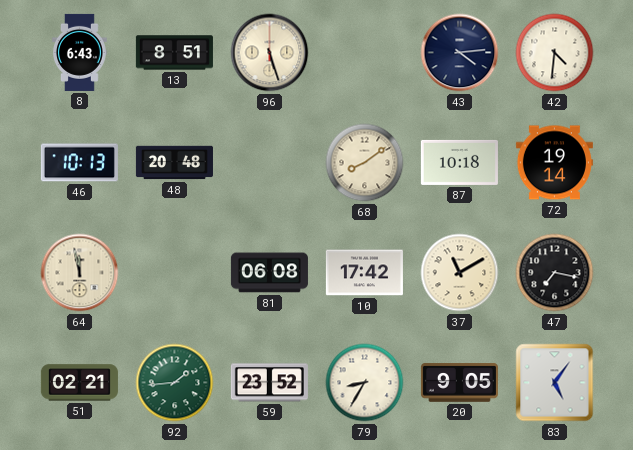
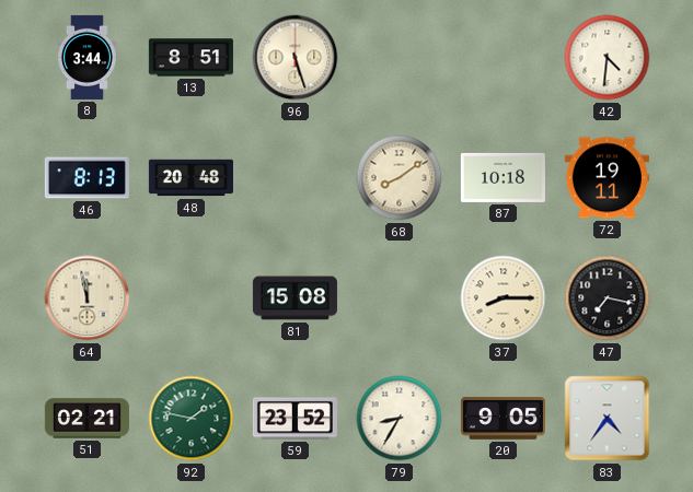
8: 6:43 -> 3:44
43: 4:14 -> none
46: 10:13 -> 8:13
72: 19:14 -> 19:11
81: 06:08 -> 15:08
10: 17:42 -> none
37: 11:10 -> 8:15
92: 1:44 -> 1:47
83: 5:06 -> 4:36
